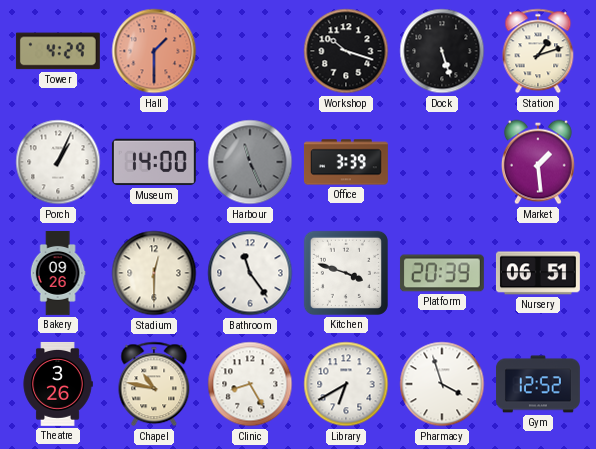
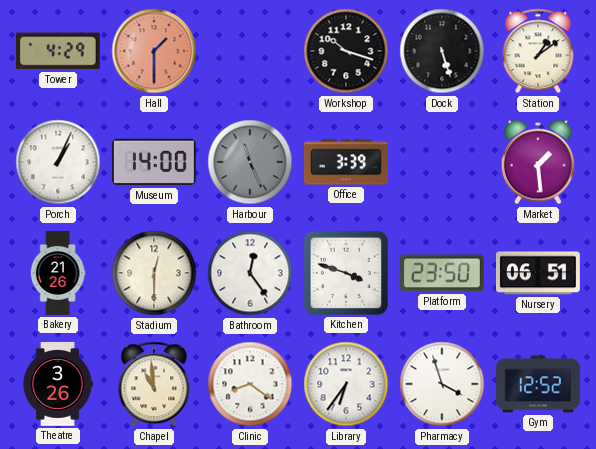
Station: 1:12 -> 1:09
Bakery: 09:26 -> 21:26
Bathroom: 11:24 -> 12:24
Platform: 20:39 -> 23:50
Chapel: 10:47 -> 10:59
Clinic: 8:25 -> 8:21
Library: 6:40 -> 6:36
